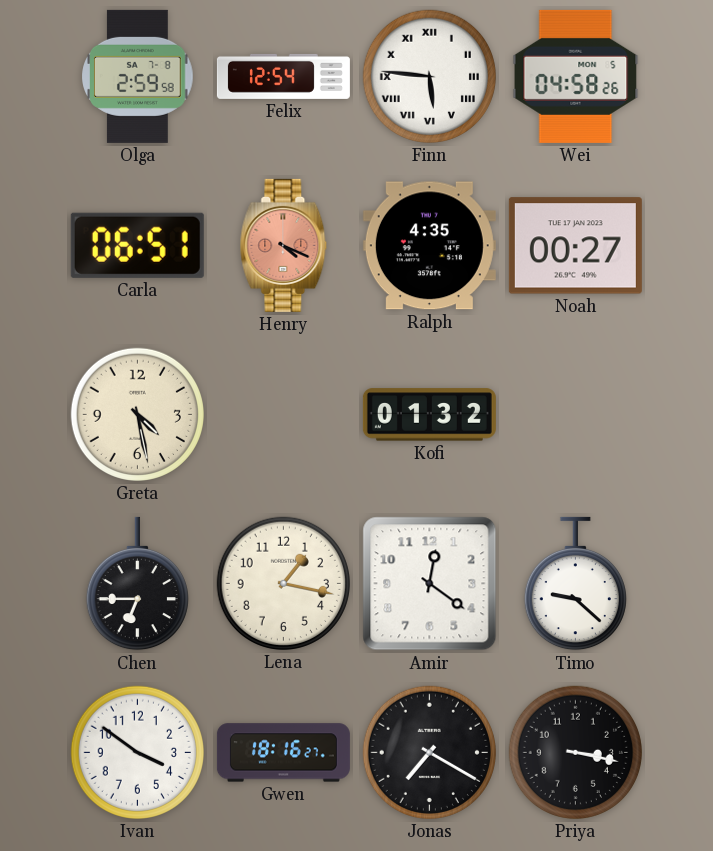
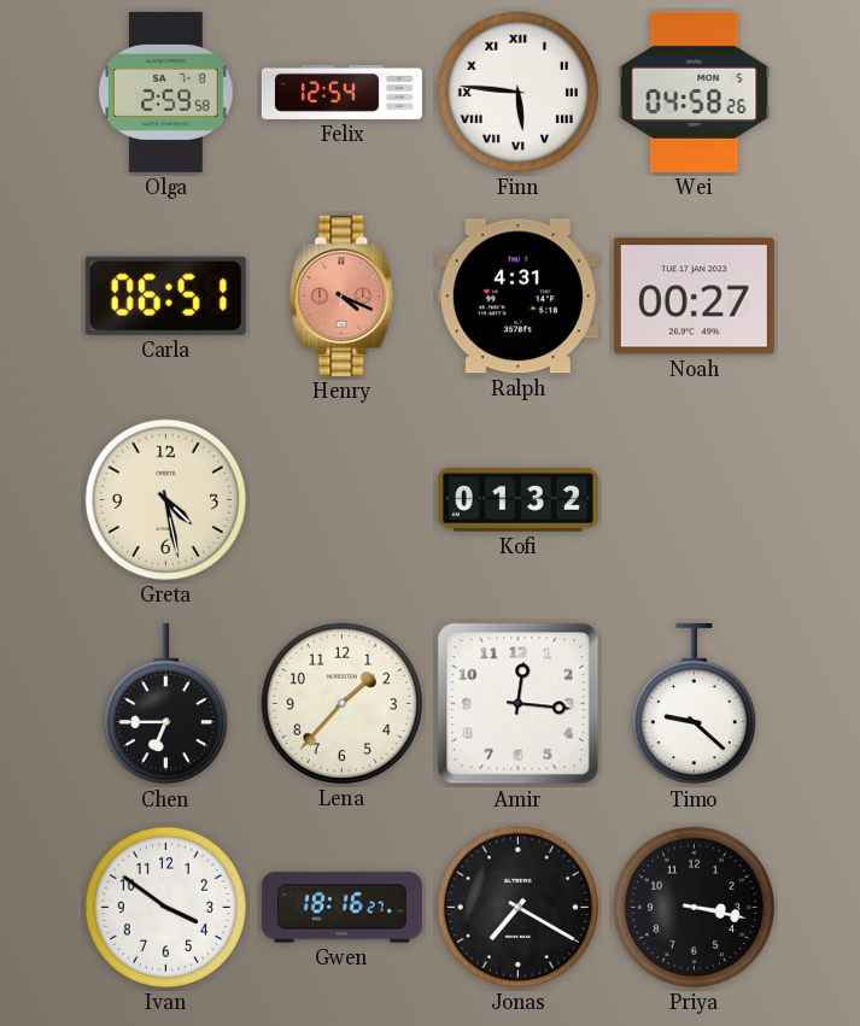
Ralph: 4:35 -> 4:31
Lena: 1:17 -> 1:37
Amir: 12:21 -> 12:16
